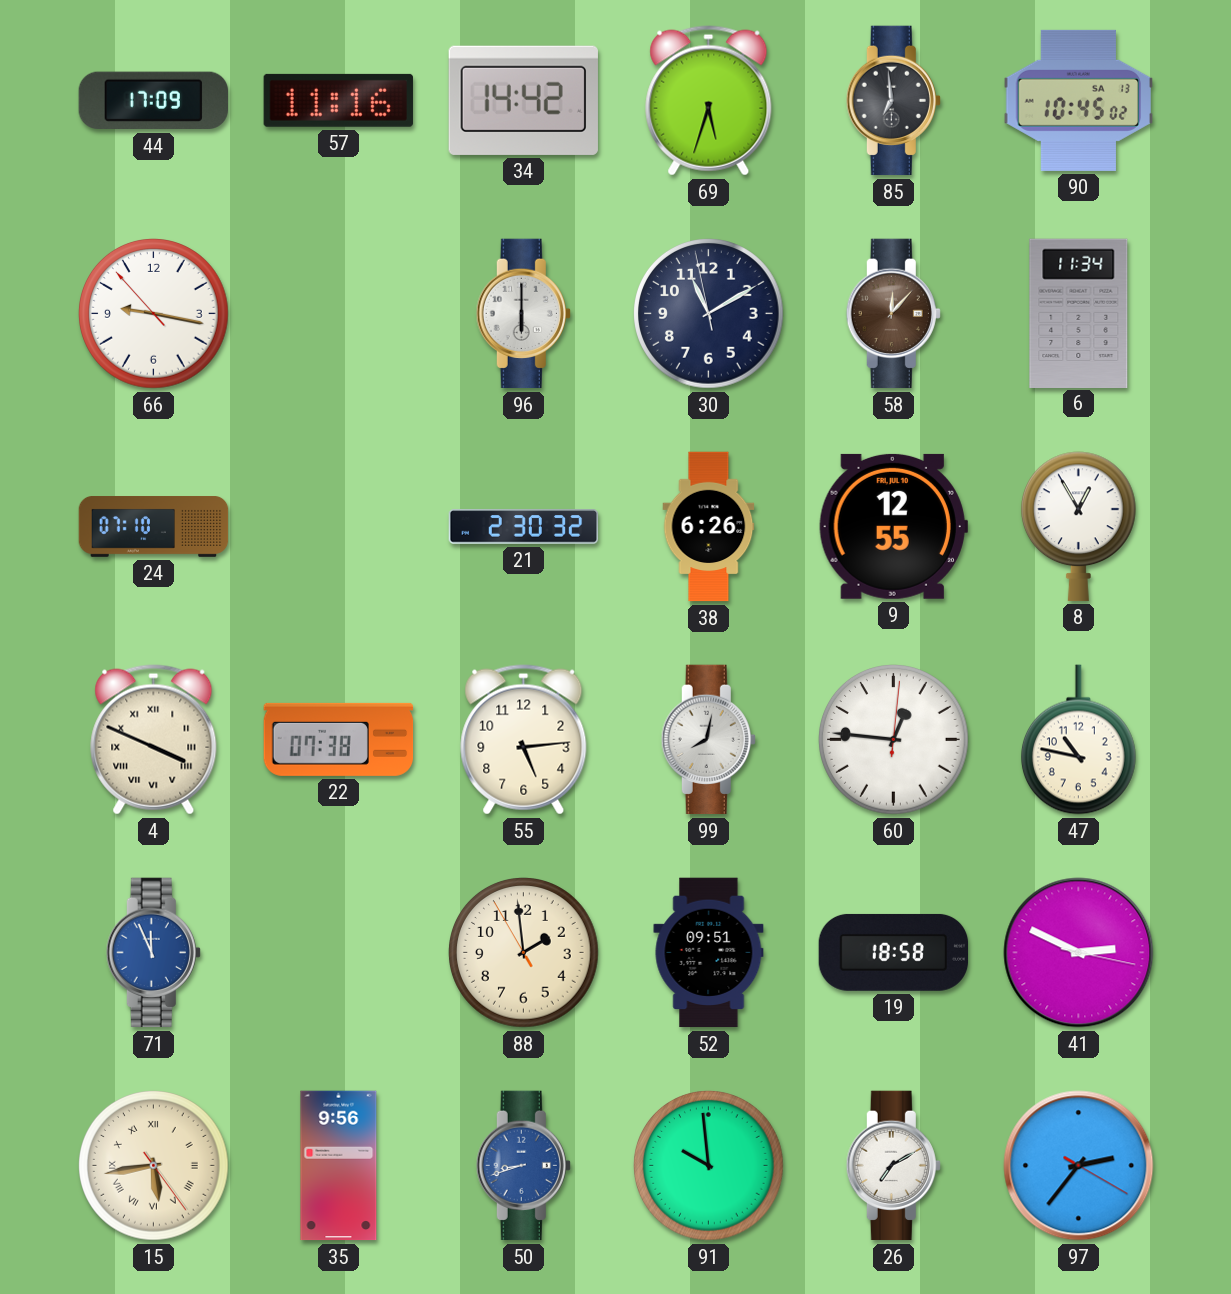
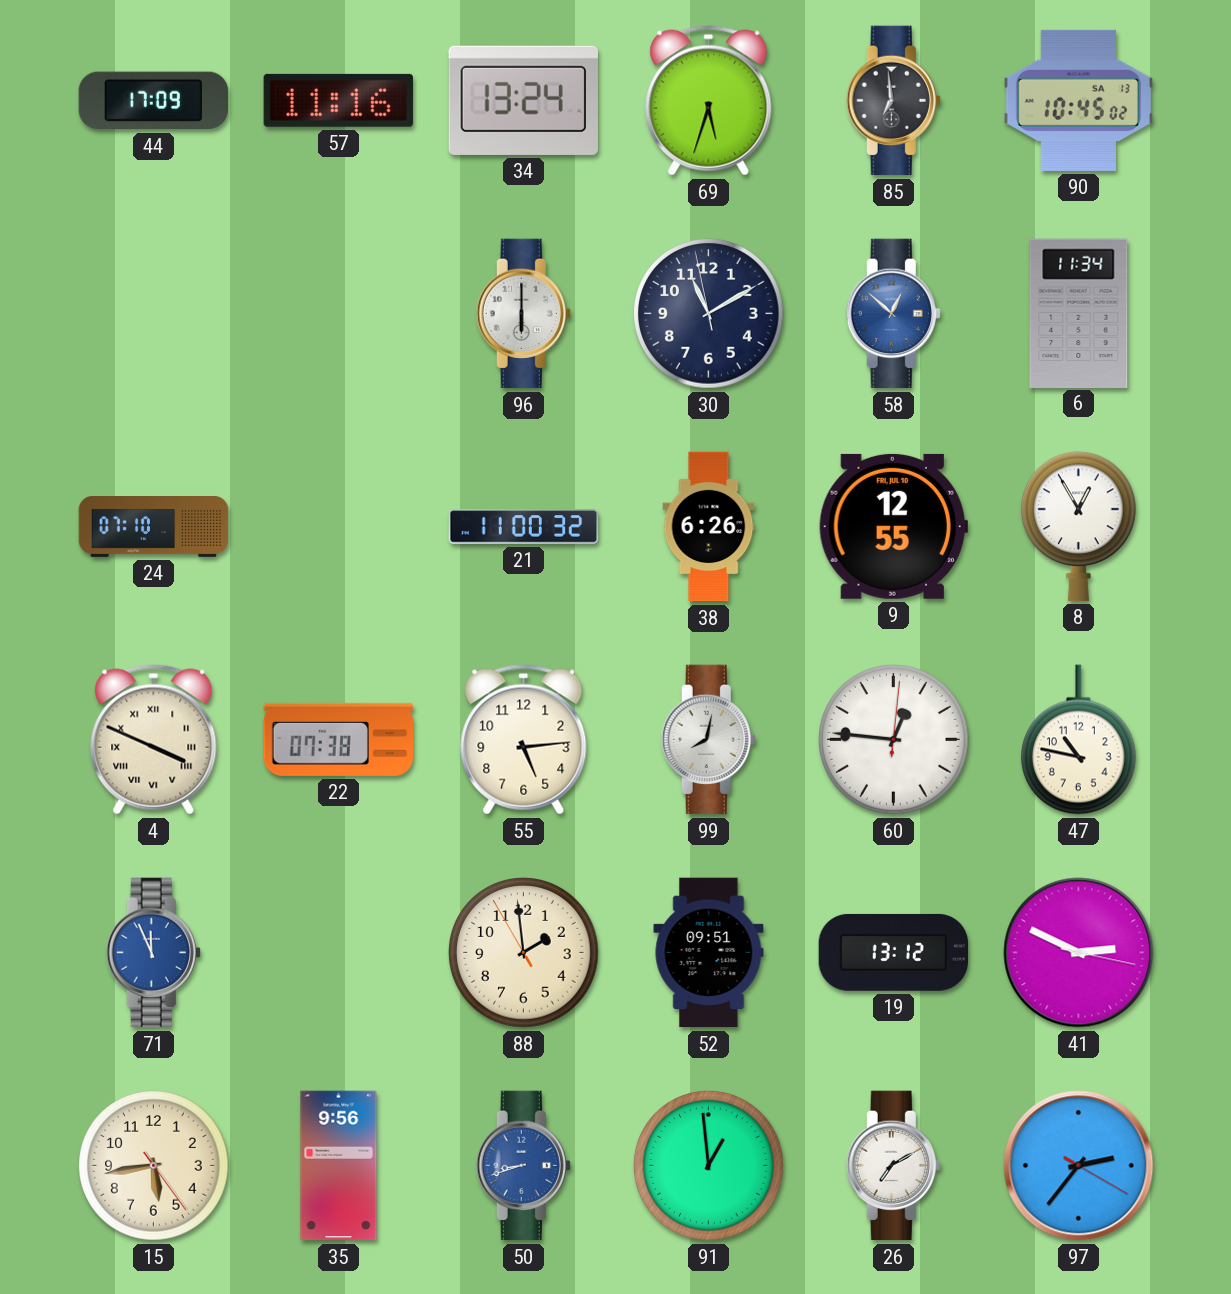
34: 14:42 -> 13:24
66: 9:16 -> none
58: 12:07 -> 12:52
58 dial: brown -> blue
21: 2:30 -> 11:00
19: 18:58 -> 13:12
15 numerals: Roman -> Arabic
91: 9:59 -> 12:59
